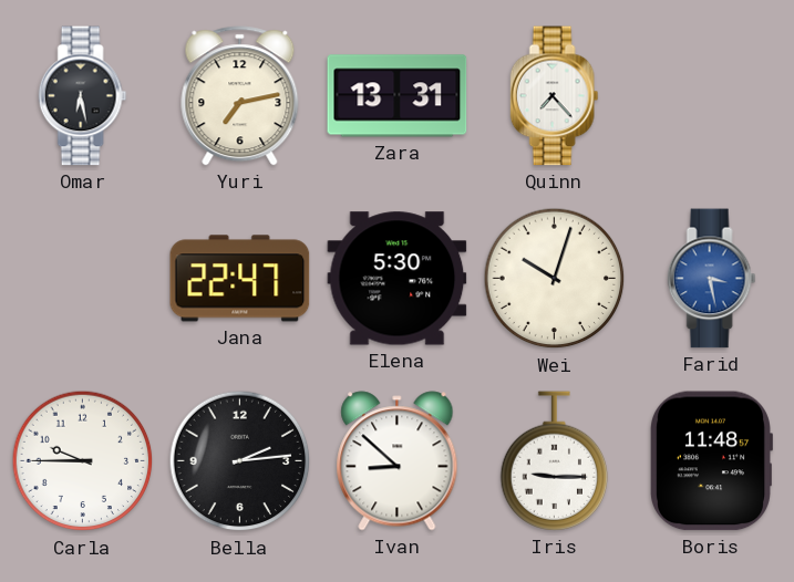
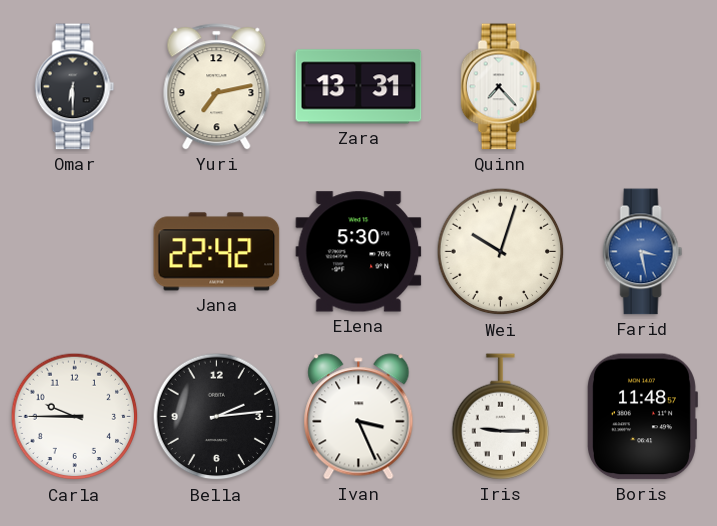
Omar: 6:28 -> 6:30
Jana: 22:47 -> 22:42
Ivan: 8:52 -> 3:26
